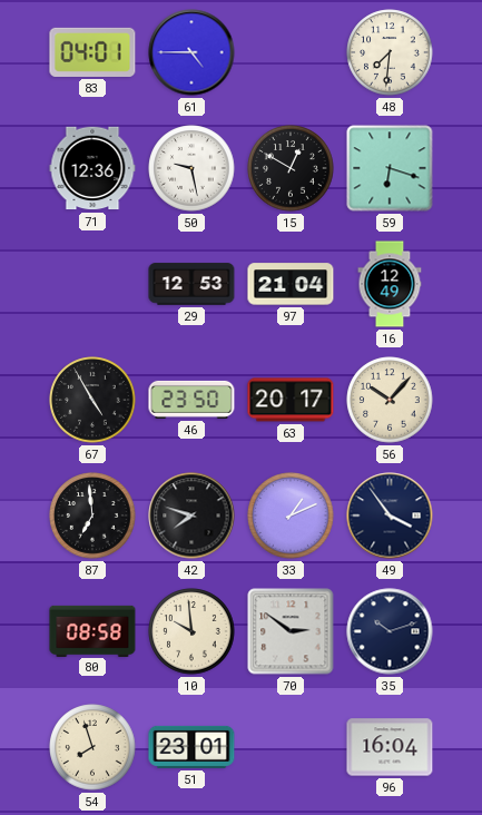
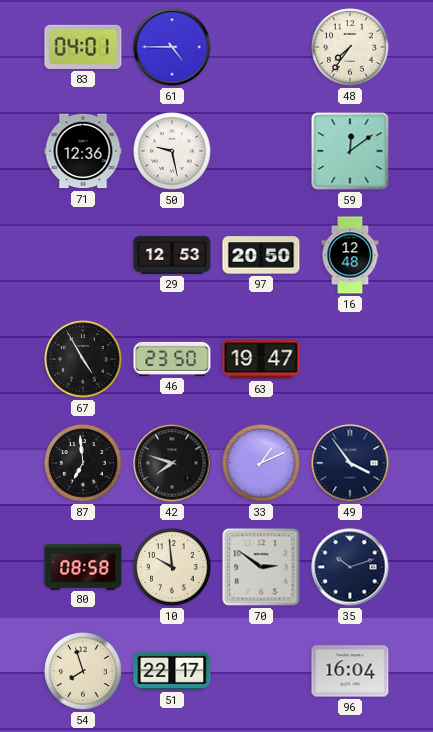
48: 7:31 -> 7:36
15: 12:50 -> none
59: 6:18 -> 12:09
97: 21:04 -> 20:50
16: 12:49 -> 12:48
63: 20:17 -> 19:47
56: 10:07 -> none
51: 23:01 -> 22:17
